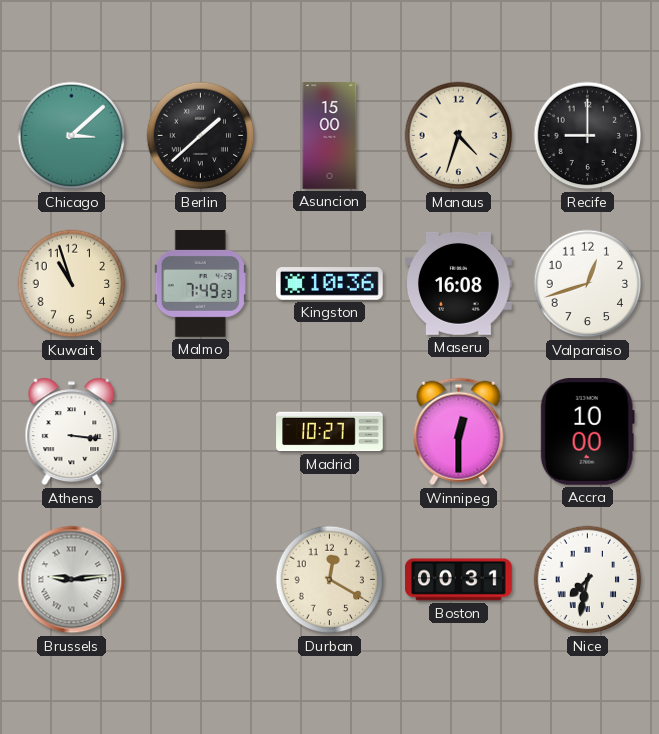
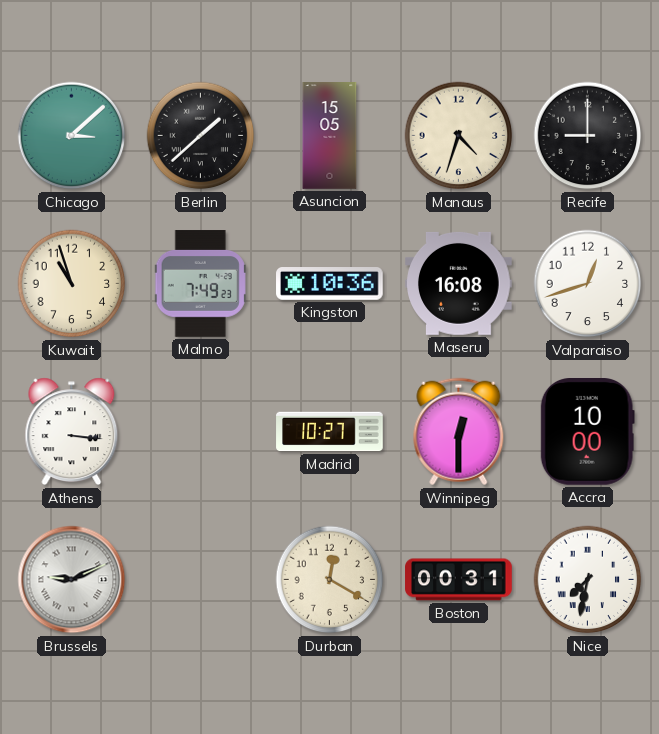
Asuncion: 15:00 -> 15:05
Brussels: 9:14 -> 9:11
